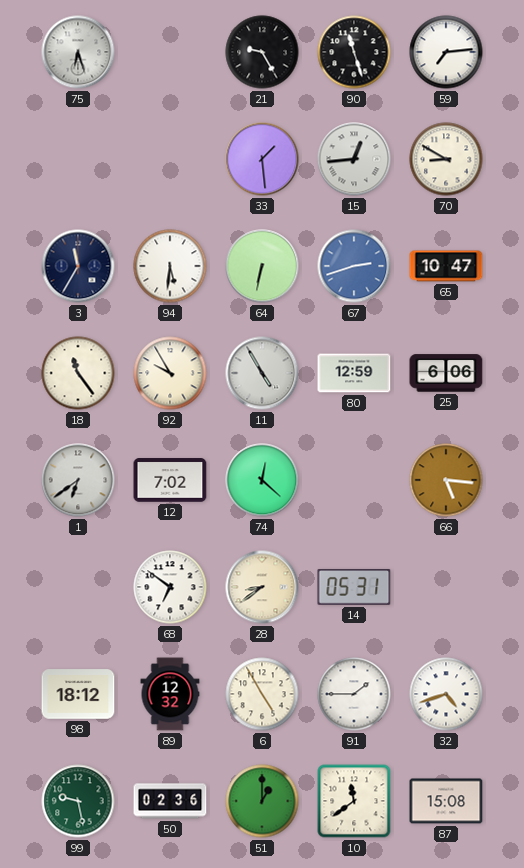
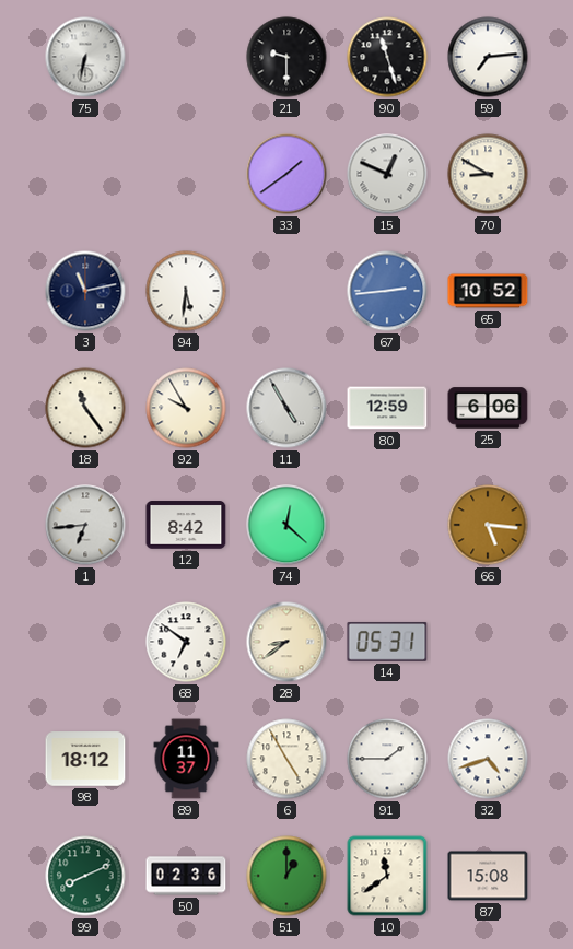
75: 6:27 -> 6:32
21: 9:25 -> 9:30
33: 1:29 -> 1:39
15: 12:44 -> 12:49
3: 11:35 -> 11:13
64: 6:32 -> none
67: 2:42 -> 2:44
65: 10:47 -> 10:52
1: 6:39 -> 6:44
12: 7:02 -> 8:42
89: 12:32 -> 11:37
99: 9:28 -> 8:11
